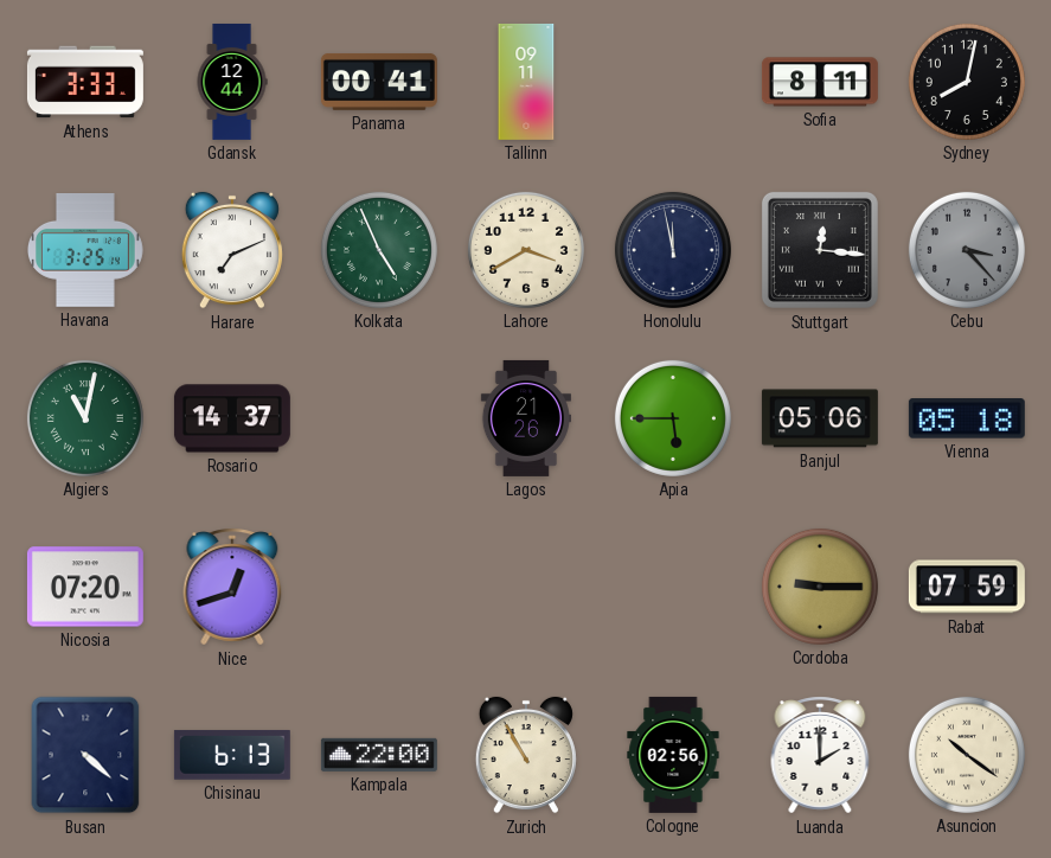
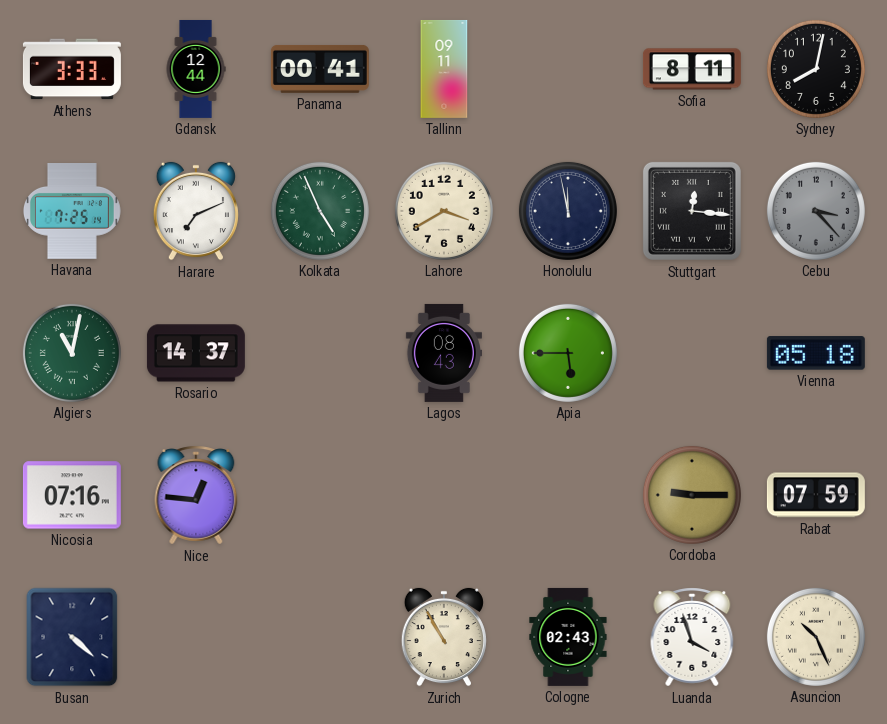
Havana: 3:25 -> 7:25
Lagos: 21:26 -> 08:43
Banjul: 05:06 -> none
Nicosia: 07:20 -> 07:16
Nice: 12:42 -> 12:46
Chisinau: 6:13 -> none
Kampala: 22:00 -> none
Cologne: 02:56 -> 02:43
Luanda: 2:00 -> 3:57
Asuncion: 10:21 -> 10:26
